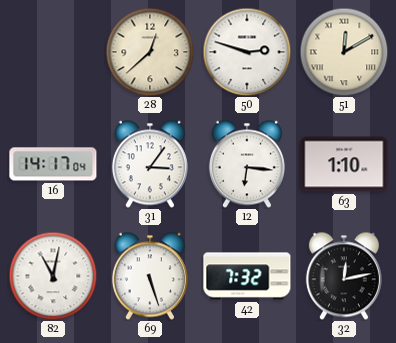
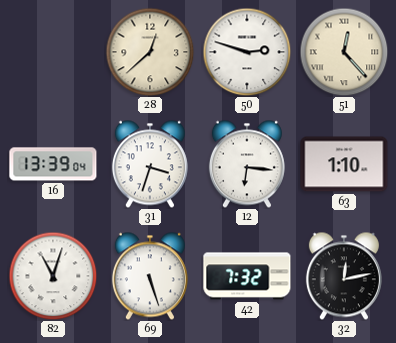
51: 12:10 -> 12:23
16: 14:17 -> 13:39
31: 3:06 -> 3:33
82: 11:02 -> 11:03
